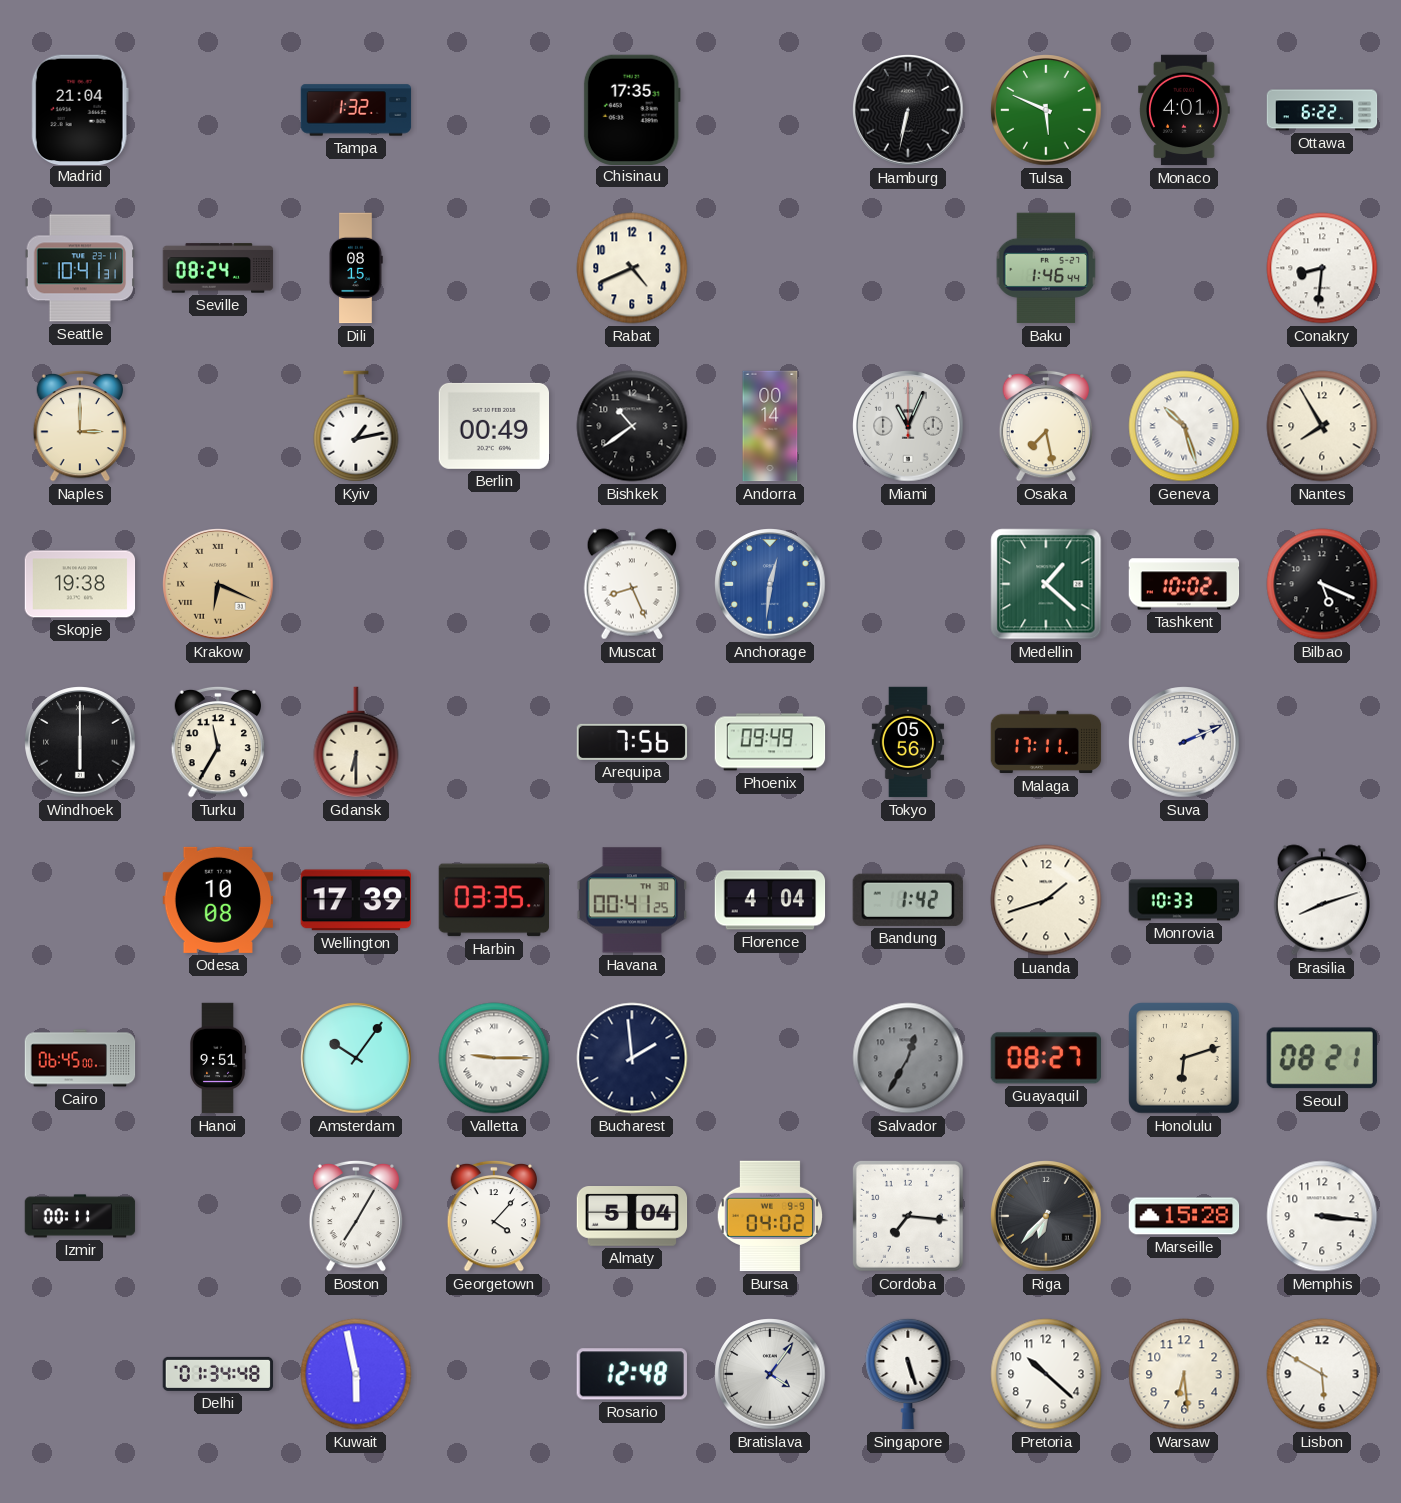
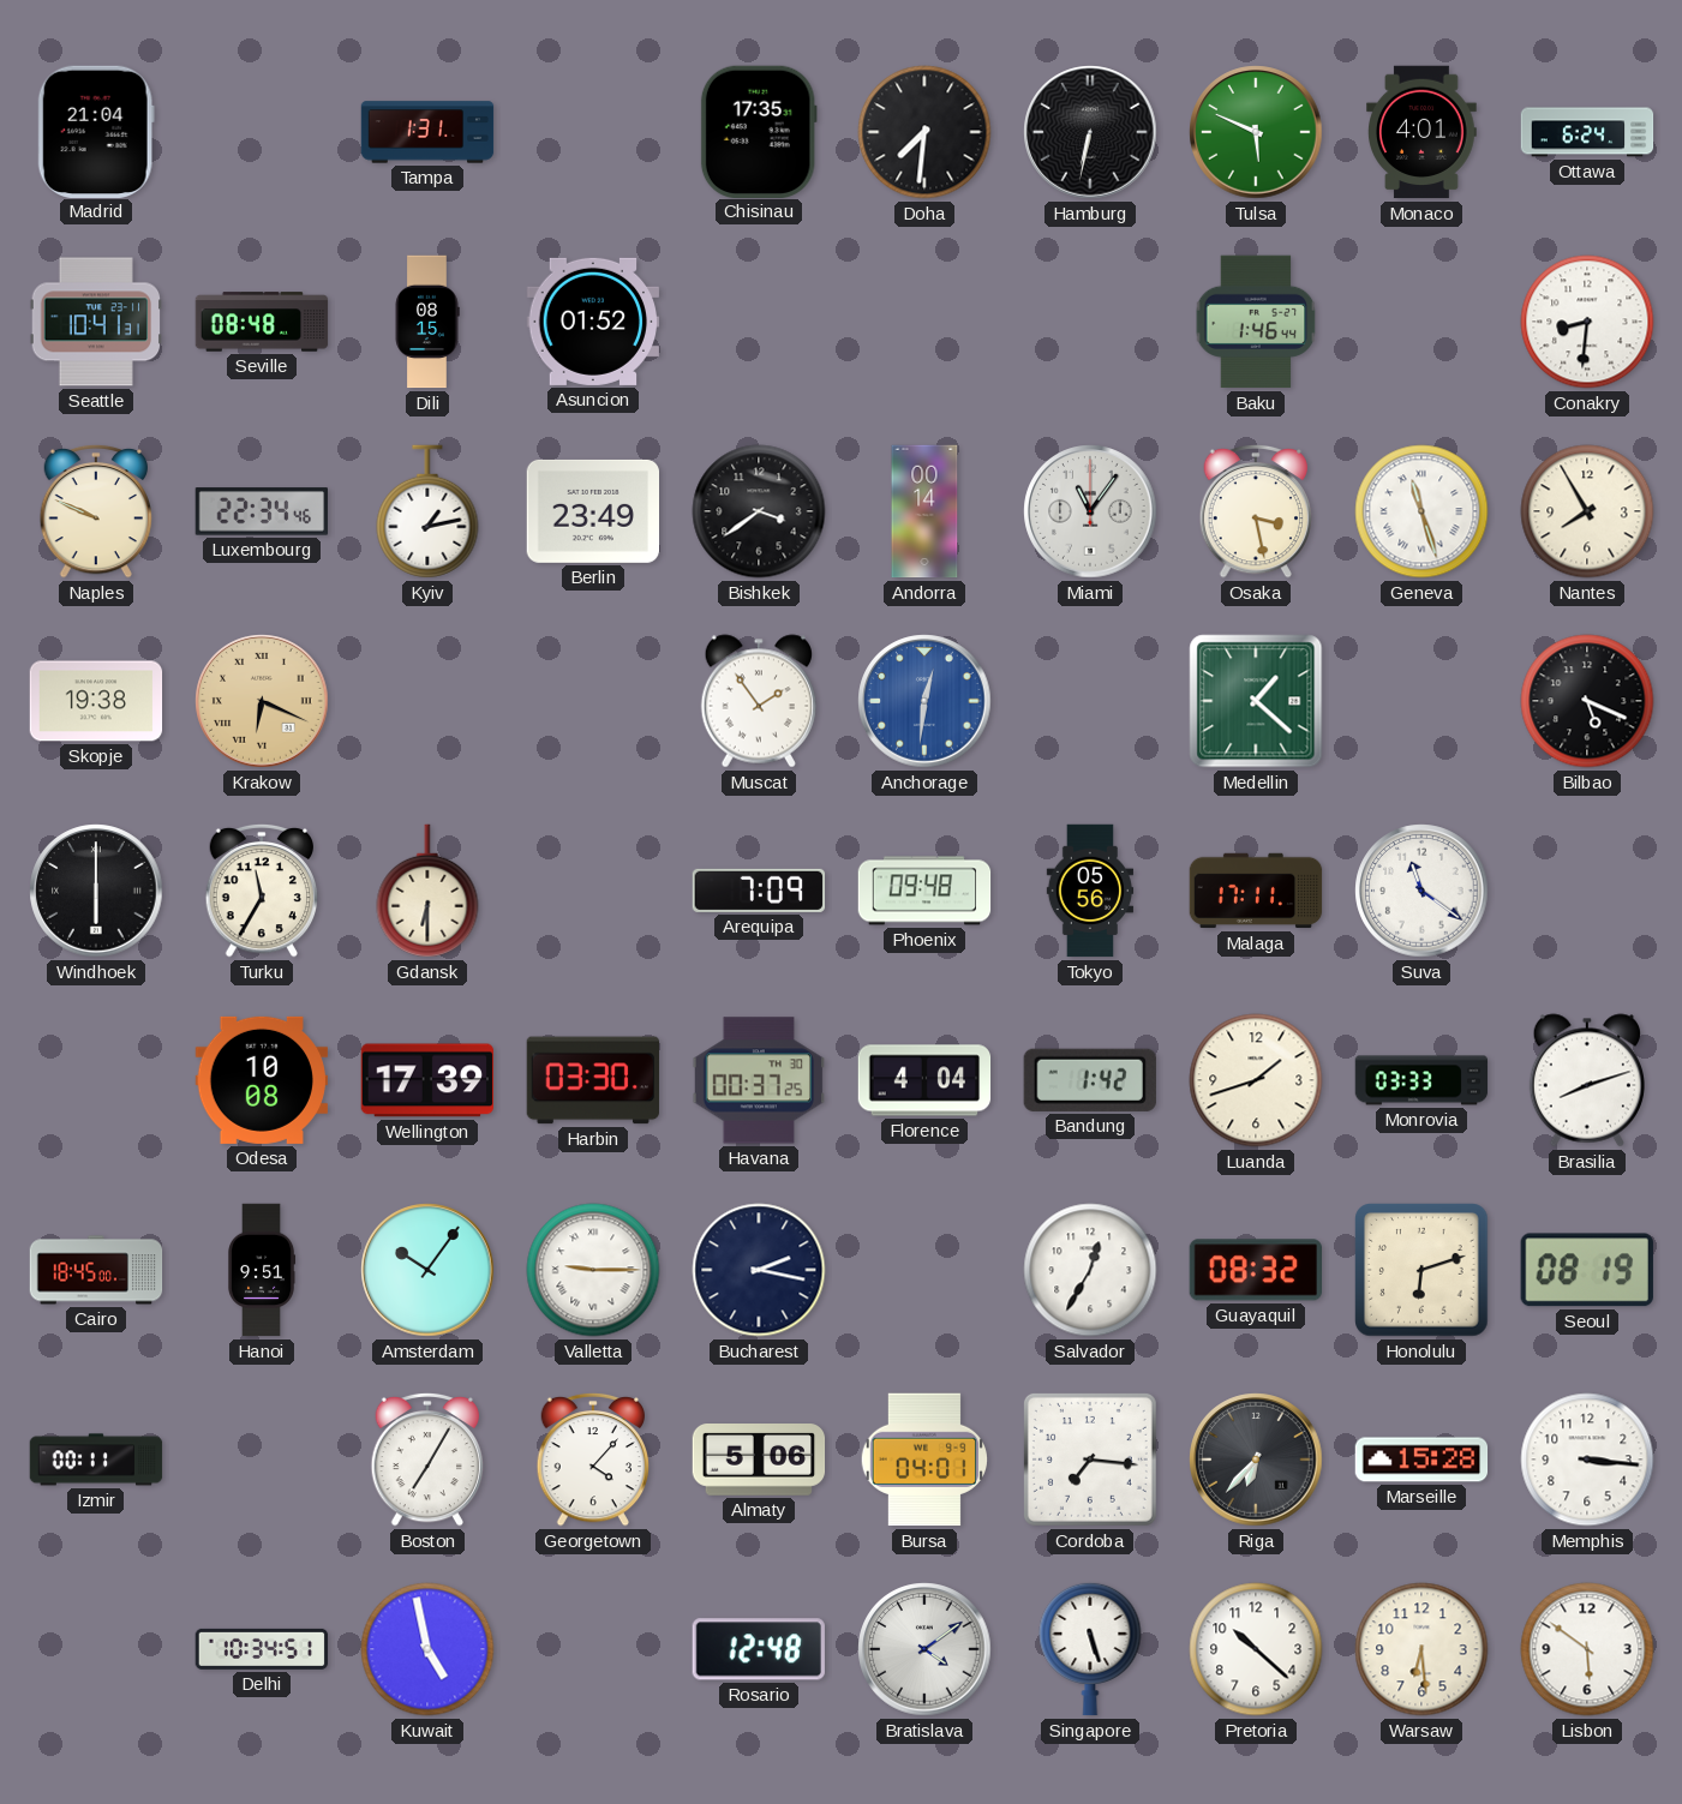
Tampa: 1:32 -> 1:31
Doha: none -> 7:31
Ottawa: 6:22 -> 6:24
Seville: 08:24 -> 08:48
Asuncion: none -> 01:52
Rabat: 4:41 -> none
Naples: 3:00 -> 9:49
Luxembourg: none -> 22:34
Berlin: 00:49 -> 23:49
Bishkek: 10:39 -> 3:39
Miami: 11:04 -> 11:06
Osaka: 7:28 -> 3:28
Geneva: 10:27 -> 11:27
Muscat: 8:26 -> 1:54
Tashkent: 10:02 -> none
Arequipa: 7:56 -> 7:09
Phoenix: 09:49 -> 09:48
Suva: 2:11 -> 11:21
Harbin: 03:35 -> 03:30
Havana: 00:41 -> 00:37
Monrovia: 10:33 -> 03:33
Cairo: 06:45 -> 18:45
Bucharest: 1:59 -> 2:17
Salvador dial: grey -> white
Guayaquil: 08:27 -> 08:32
Seoul: 08:21 -> 08:19
Almaty: 5:04 -> 5:06
Bursa: 04:02 -> 04:01
Delhi: 01:34 -> 10:34
Kuwait: 5:58 -> 4:58
Bratislava: 4:06 -> 4:09
Lisbon: 5:50 -> 5:51
